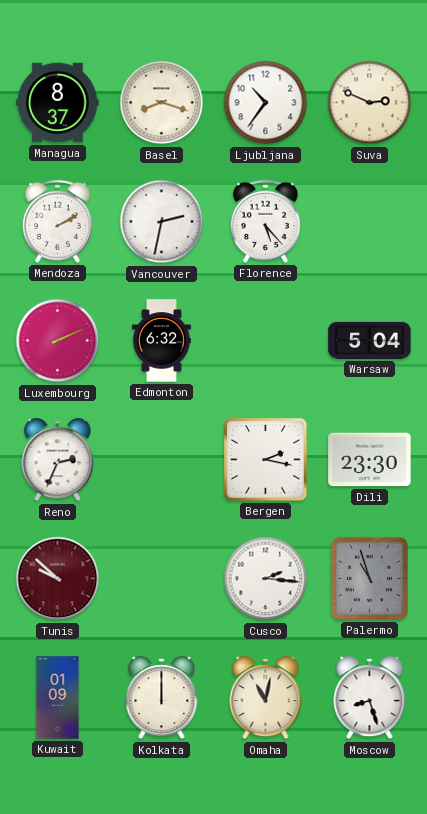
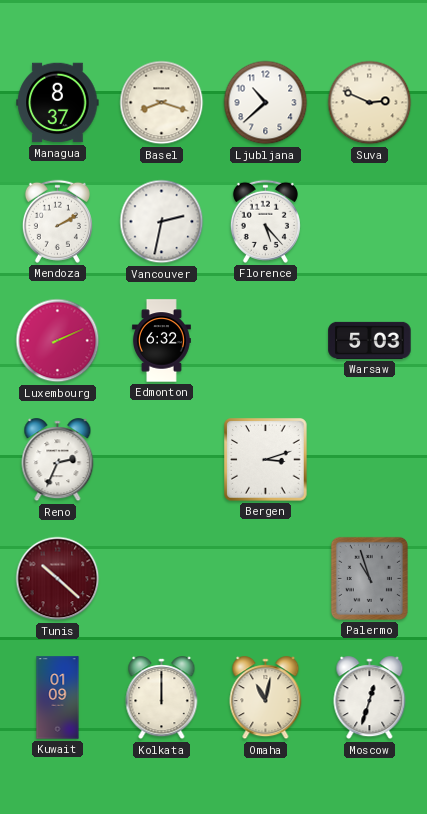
Ljubljana: 10:36 -> 10:38
Warsaw: 5:04 -> 5:03
Bergen: 2:17 -> 3:12
Dili: 23:30 -> none
Tunis: 9:52 -> 10:22
Cusco: 2:16 -> none
Moscow: 8:27 -> 12:33
